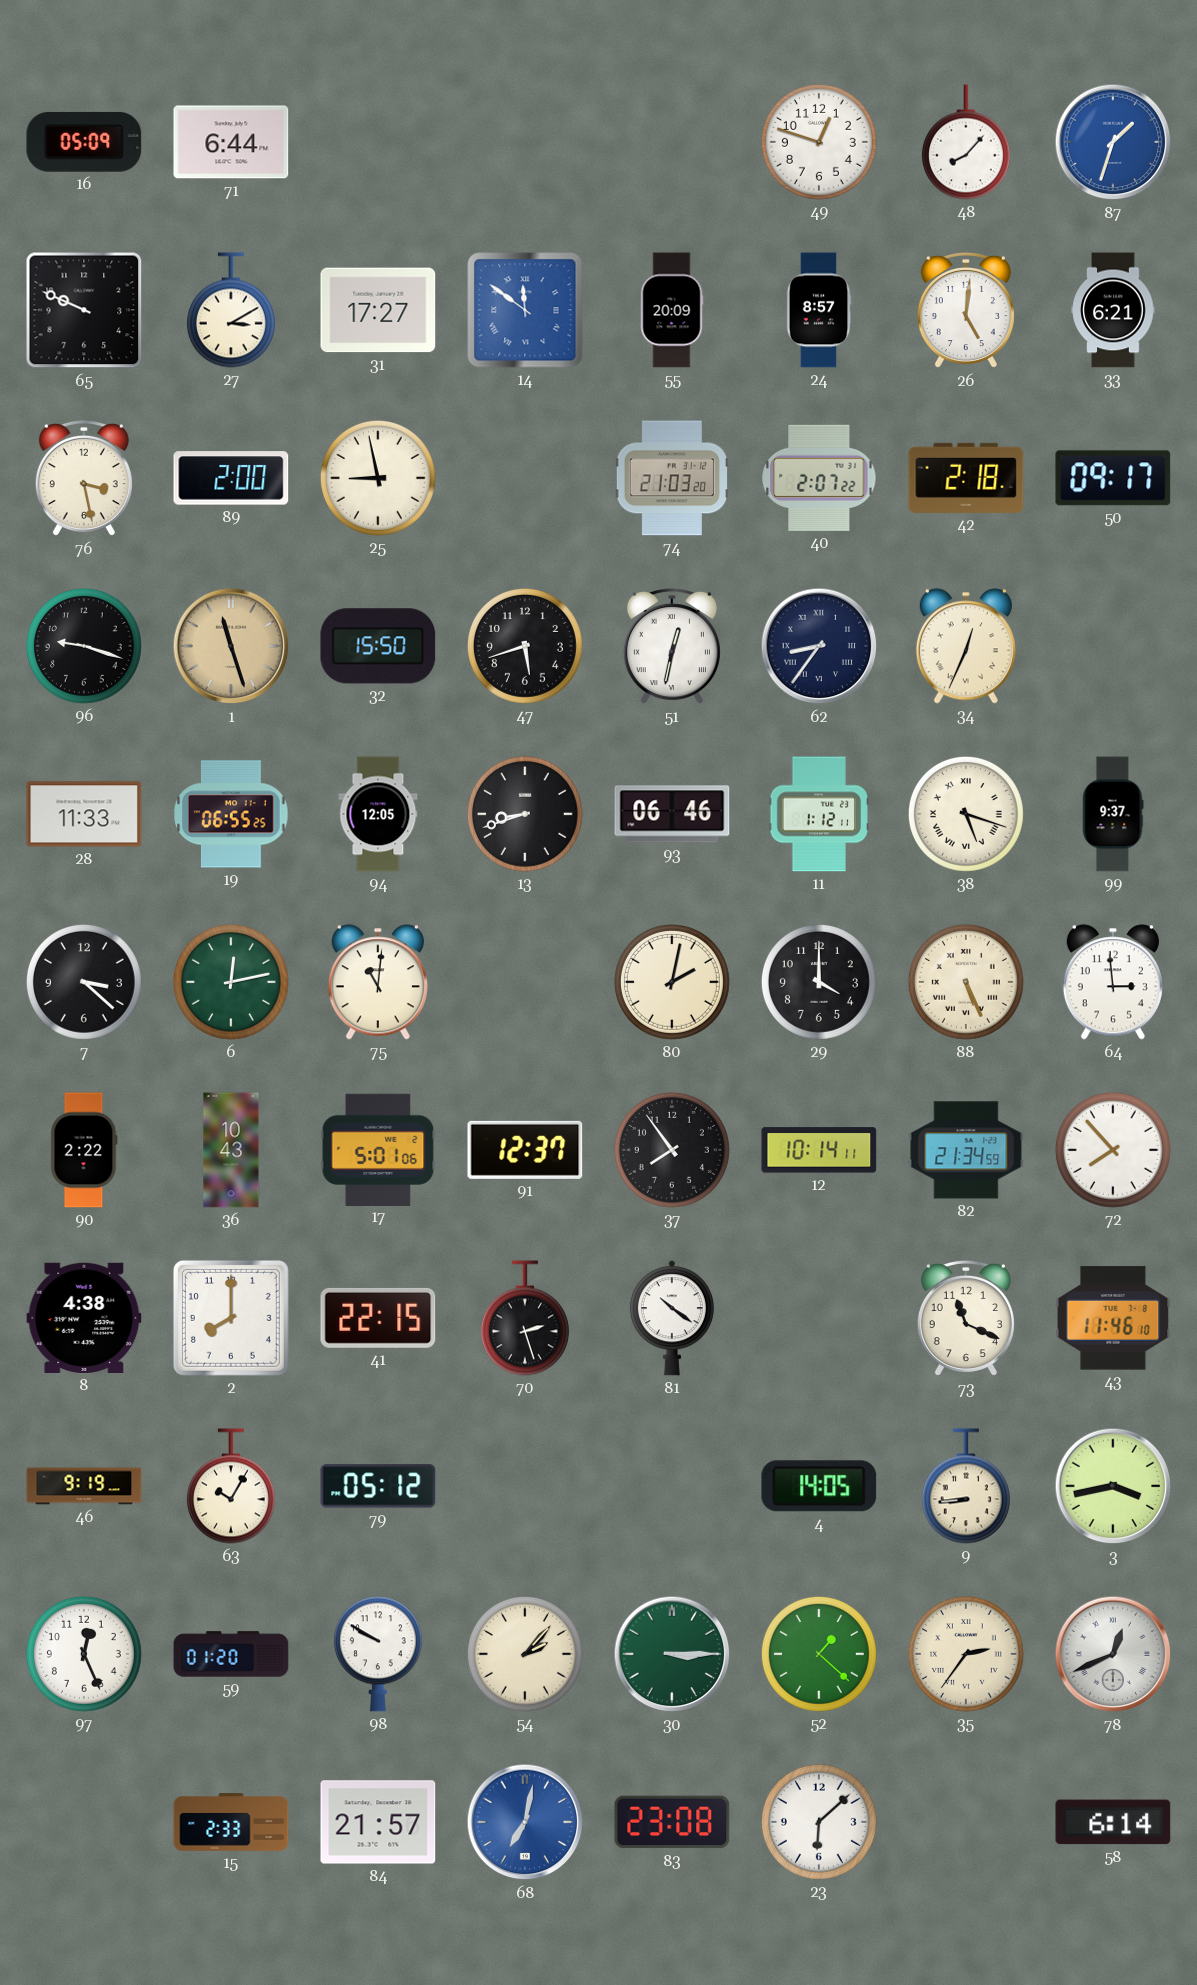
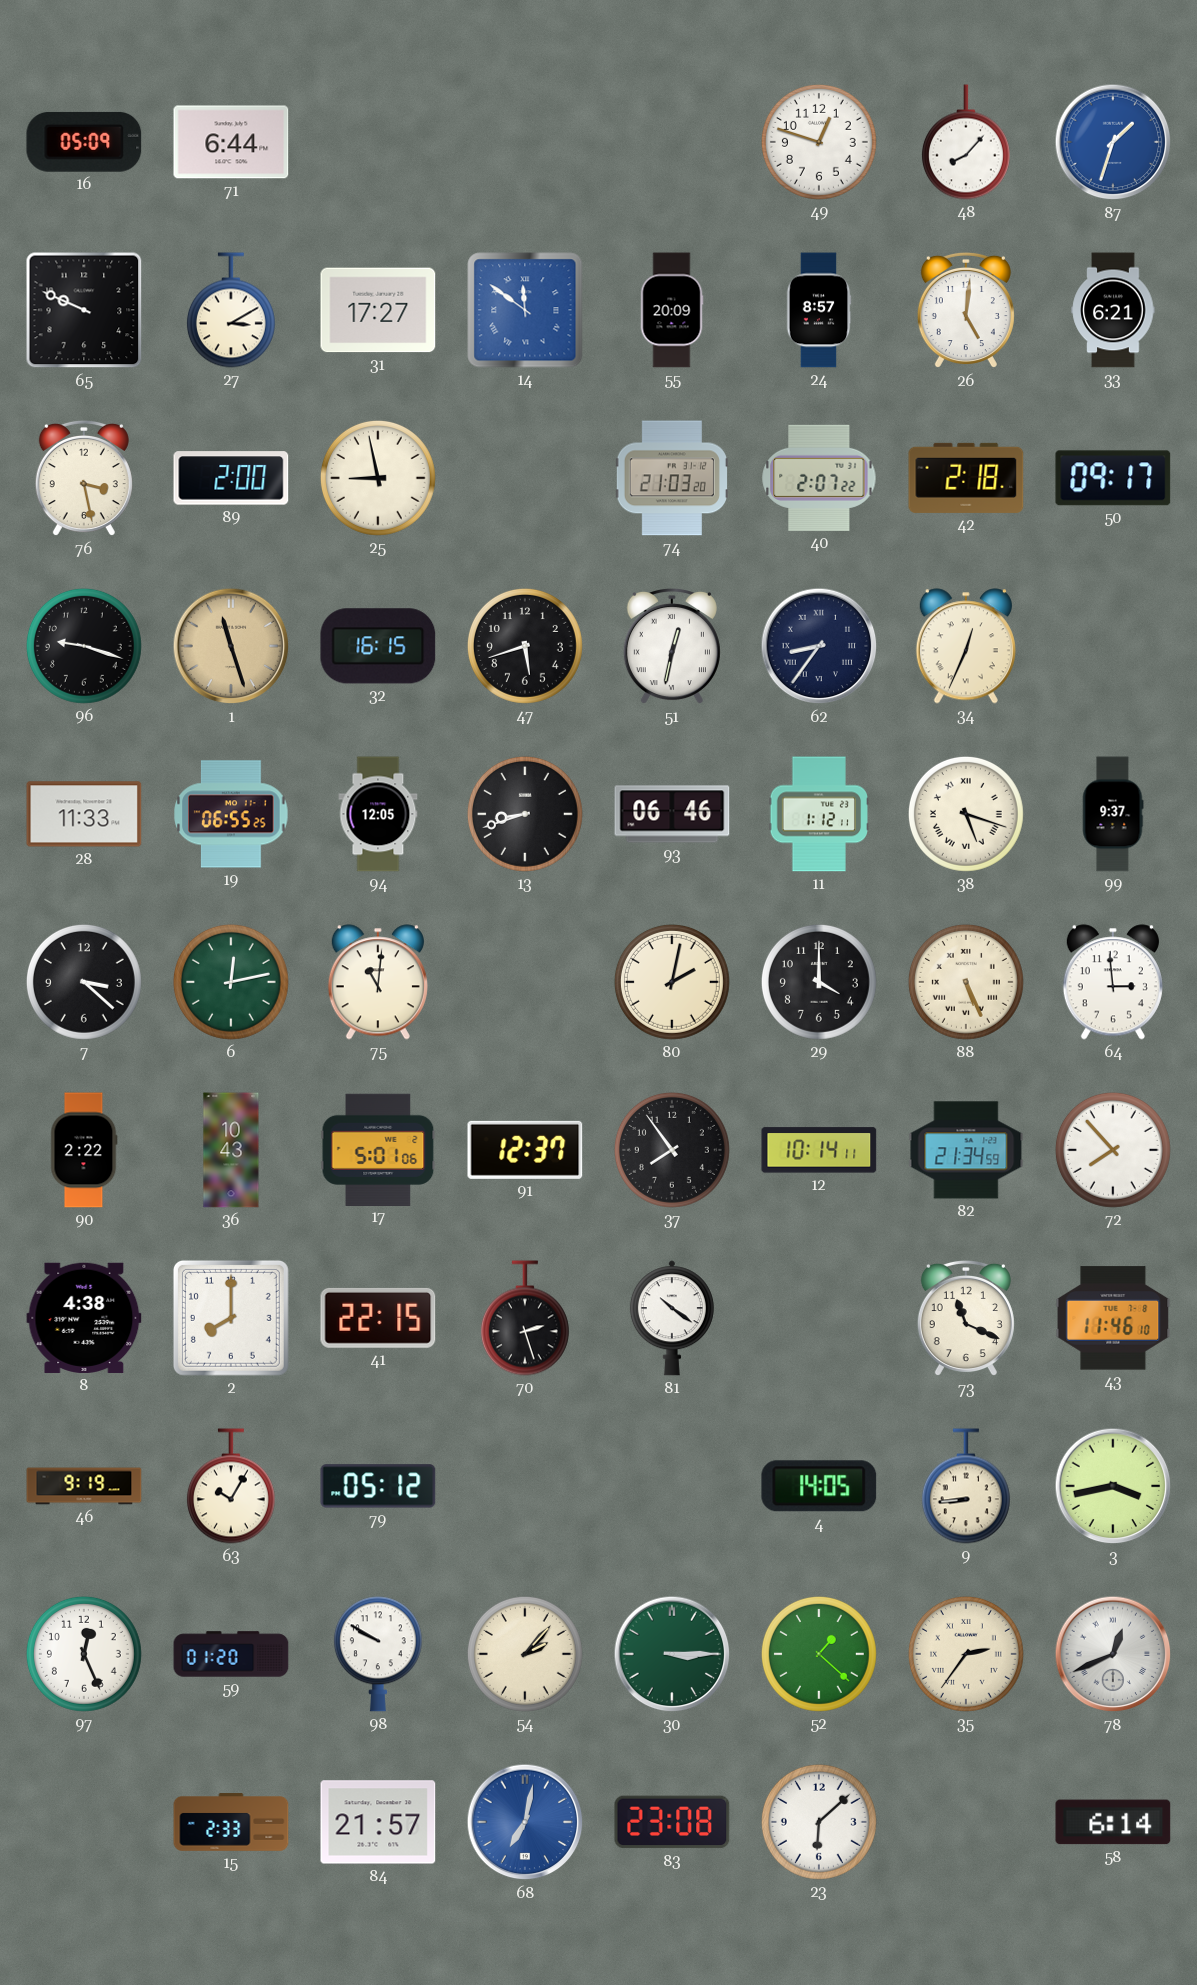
32: 15:50 -> 16:15
